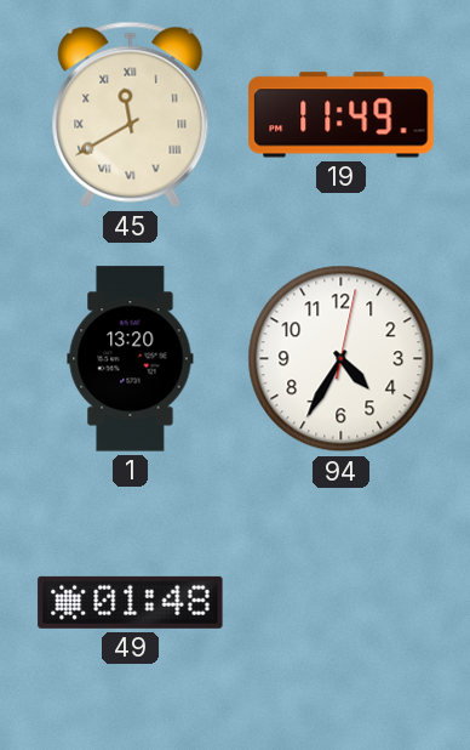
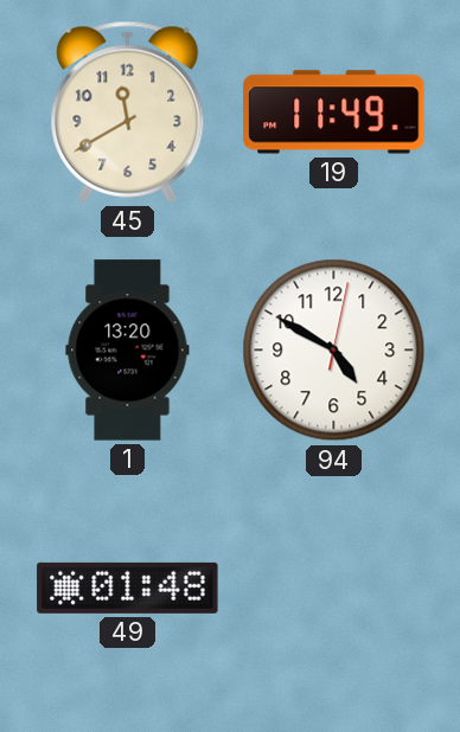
45 numerals: Roman -> Arabic
94: 4:35 -> 4:50
